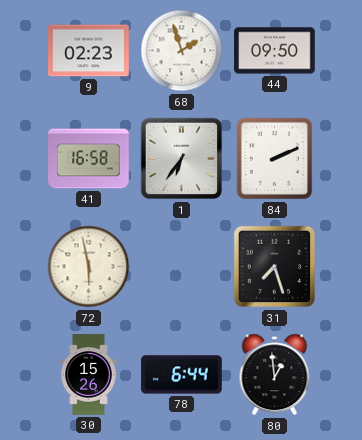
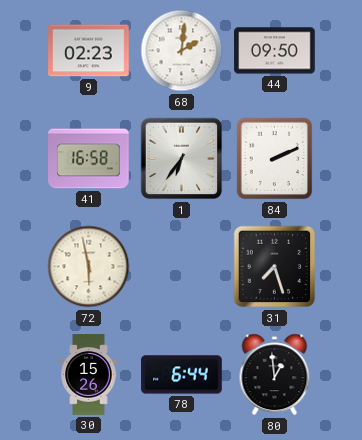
68: 1:57 -> 2:01
